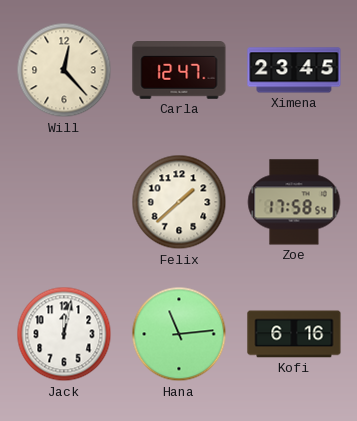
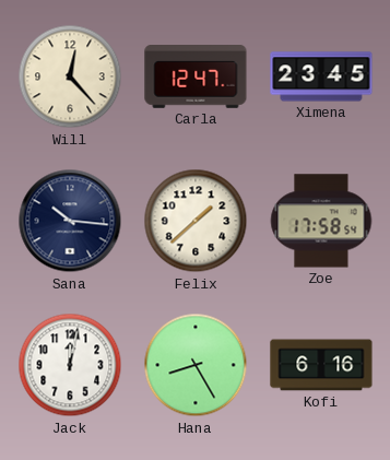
Sana: none -> 10:16
Hana: 11:14 -> 8:25
